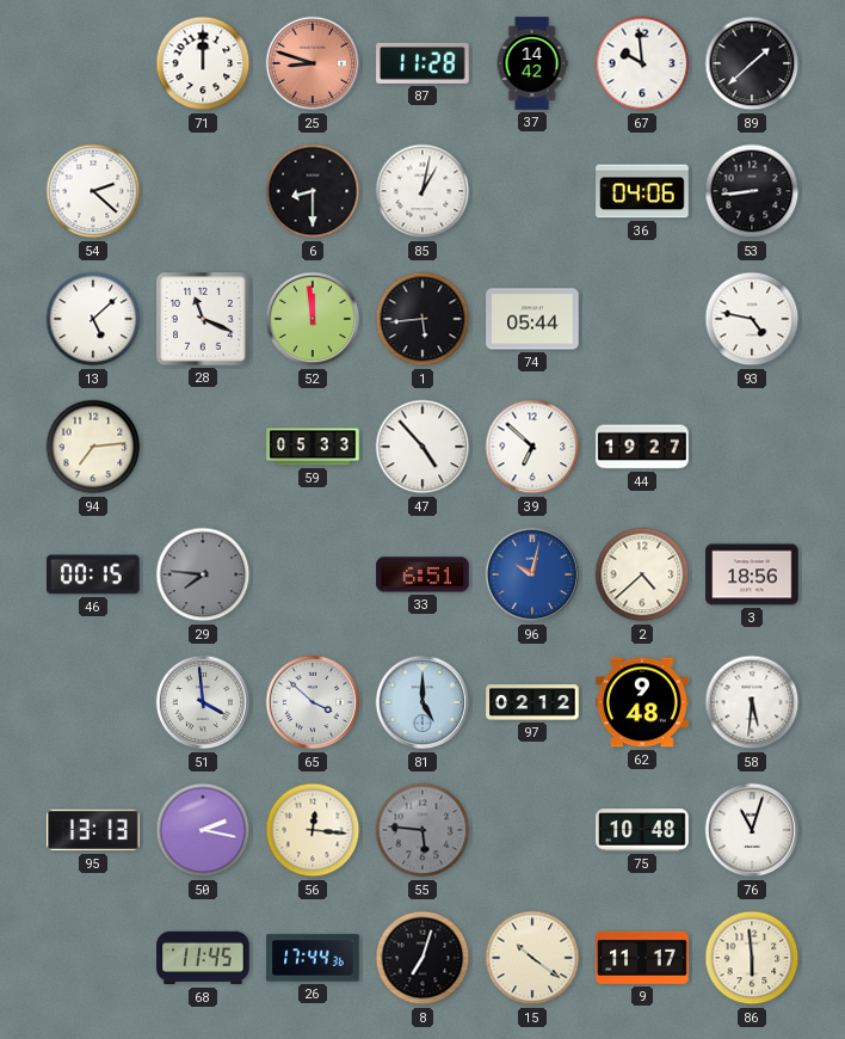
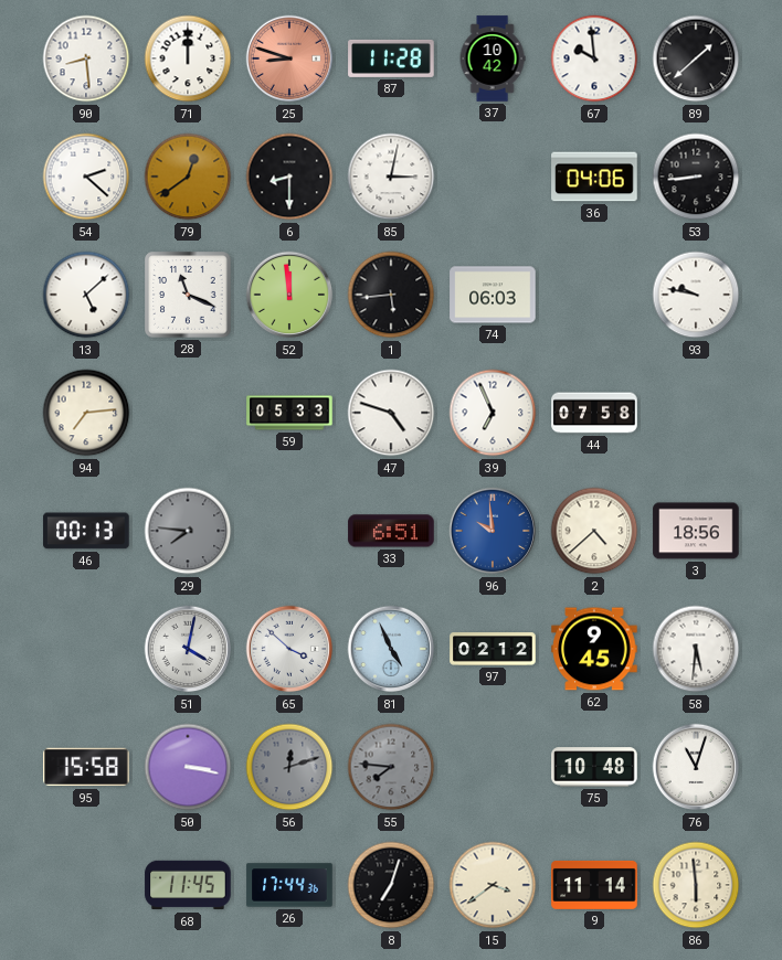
90: none -> 8:29
37: 14:42 -> 10:42
79: none -> 12:39
85: 1:02 -> 3:02
74: 05:44 -> 06:03
93: 4:47 -> 9:47
47: 4:53 -> 4:48
39: 6:52 -> 6:56
44: 19:27 -> 07:58
46: 00:15 -> 00:13
96: 10:02 -> 9:59
51: 3:59 -> 4:02
81: 5:00 -> 4:56
62: 9:48 -> 9:45
95: 13:13 -> 15:58
50: 2:17 -> 3:17
56: 12:16 -> 12:12
56 dial: cream -> grey
55: 5:46 -> 7:46
15: 10:21 -> 3:39
9: 11:17 -> 11:14
